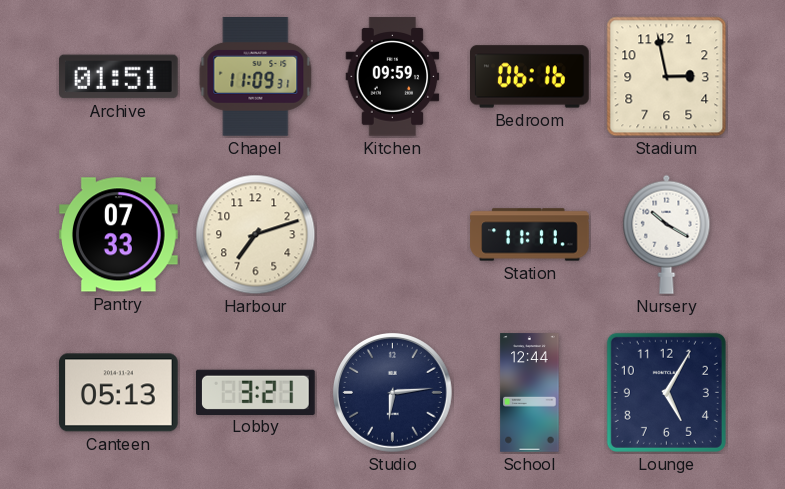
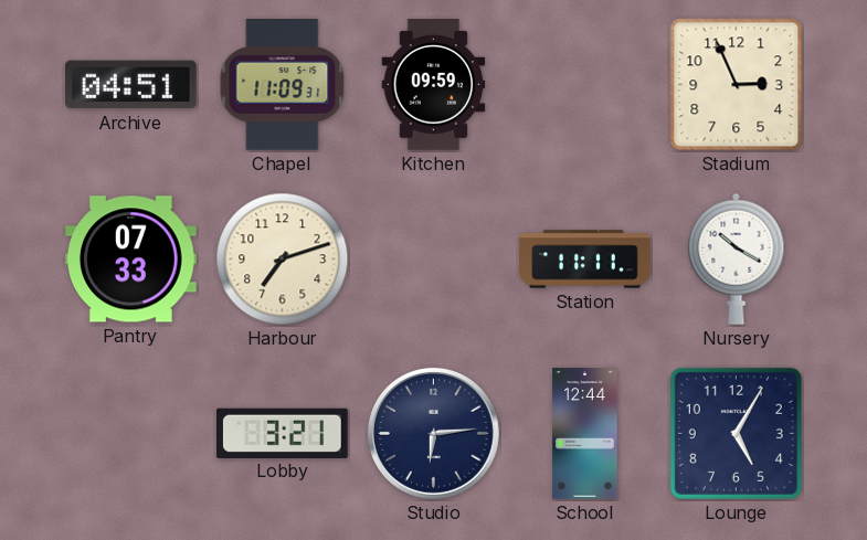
Archive: 01:51 -> 04:51
Bedroom: 06:16 -> none
Stadium: 2:58 -> 2:56
Canteen: 05:13 -> none
